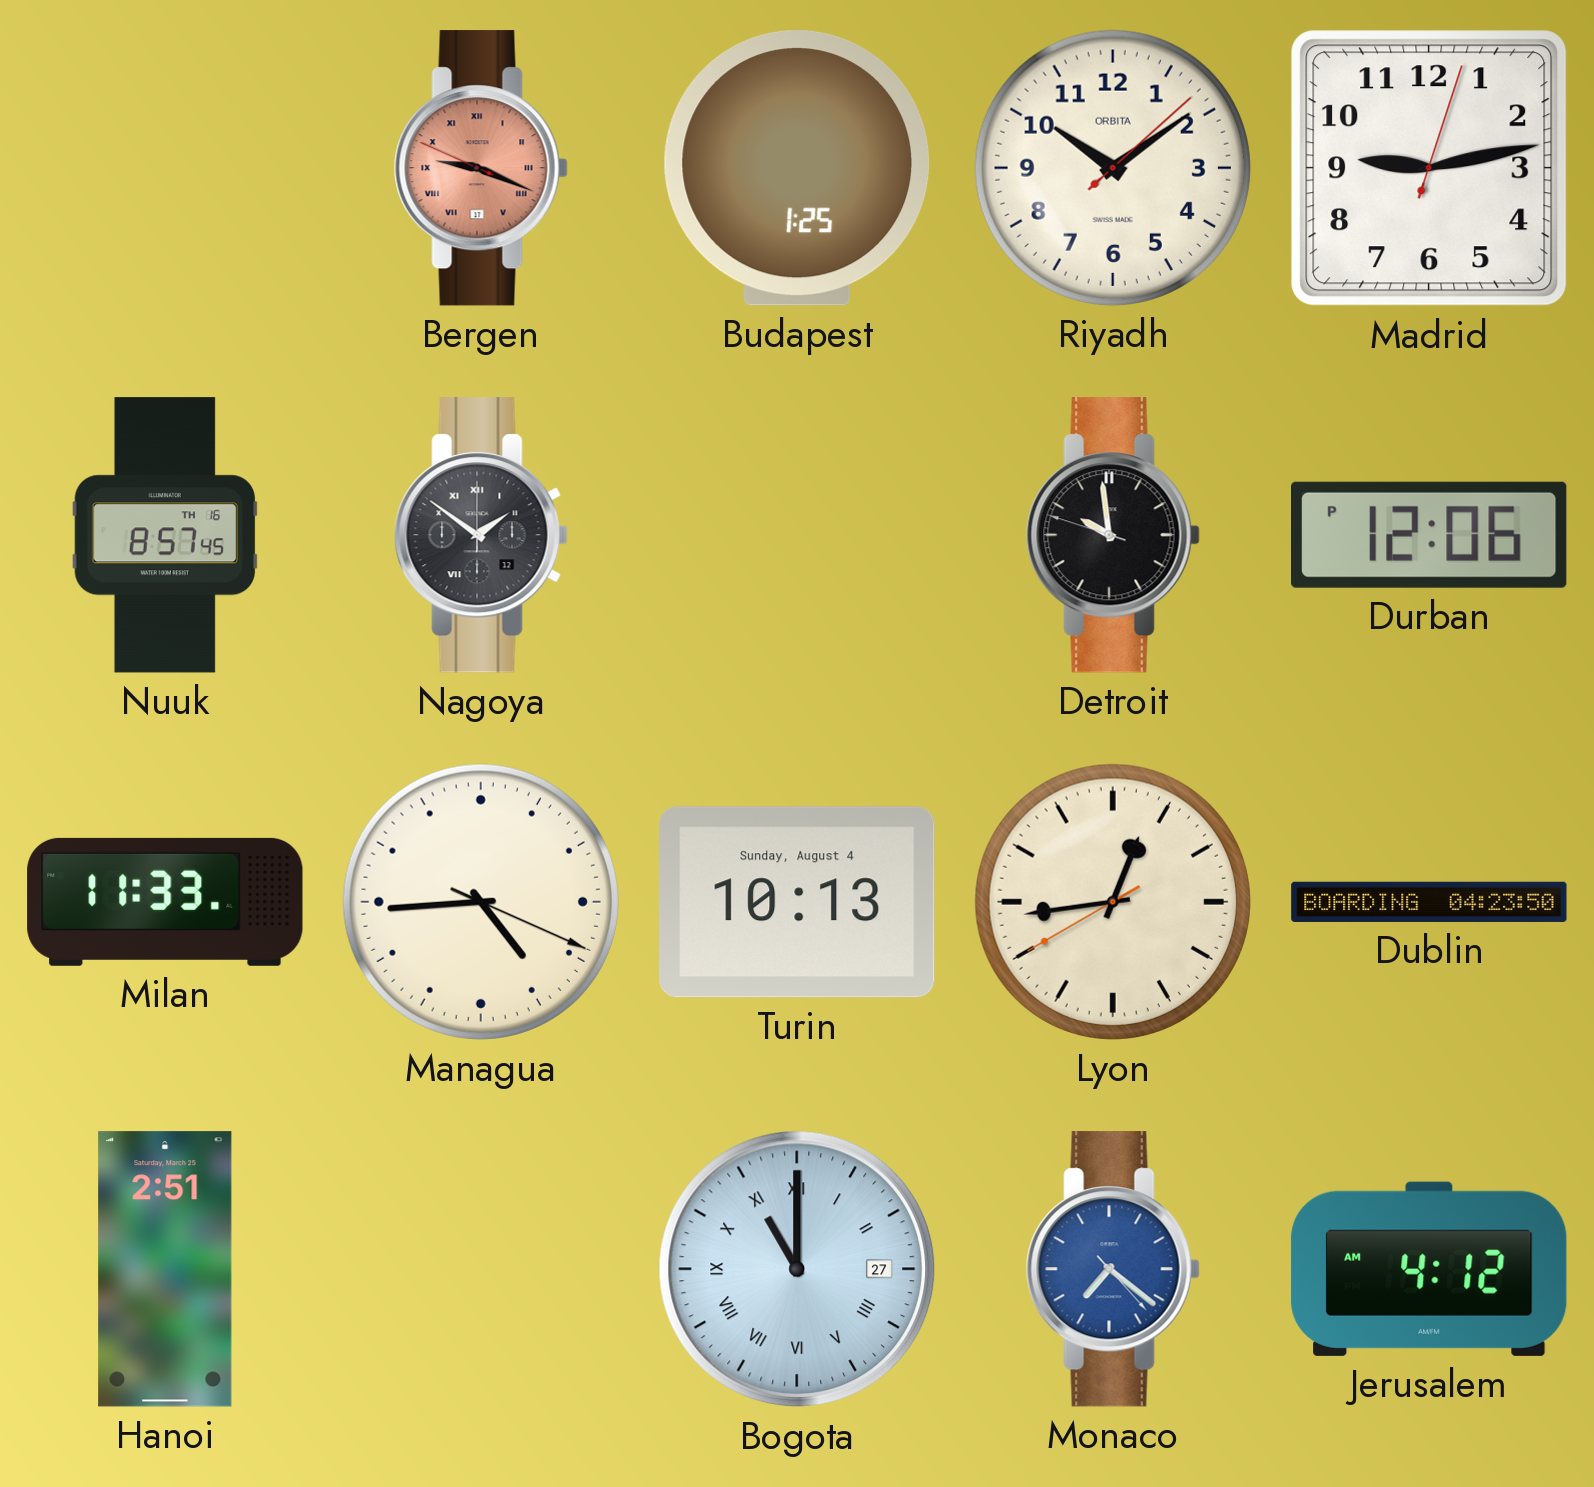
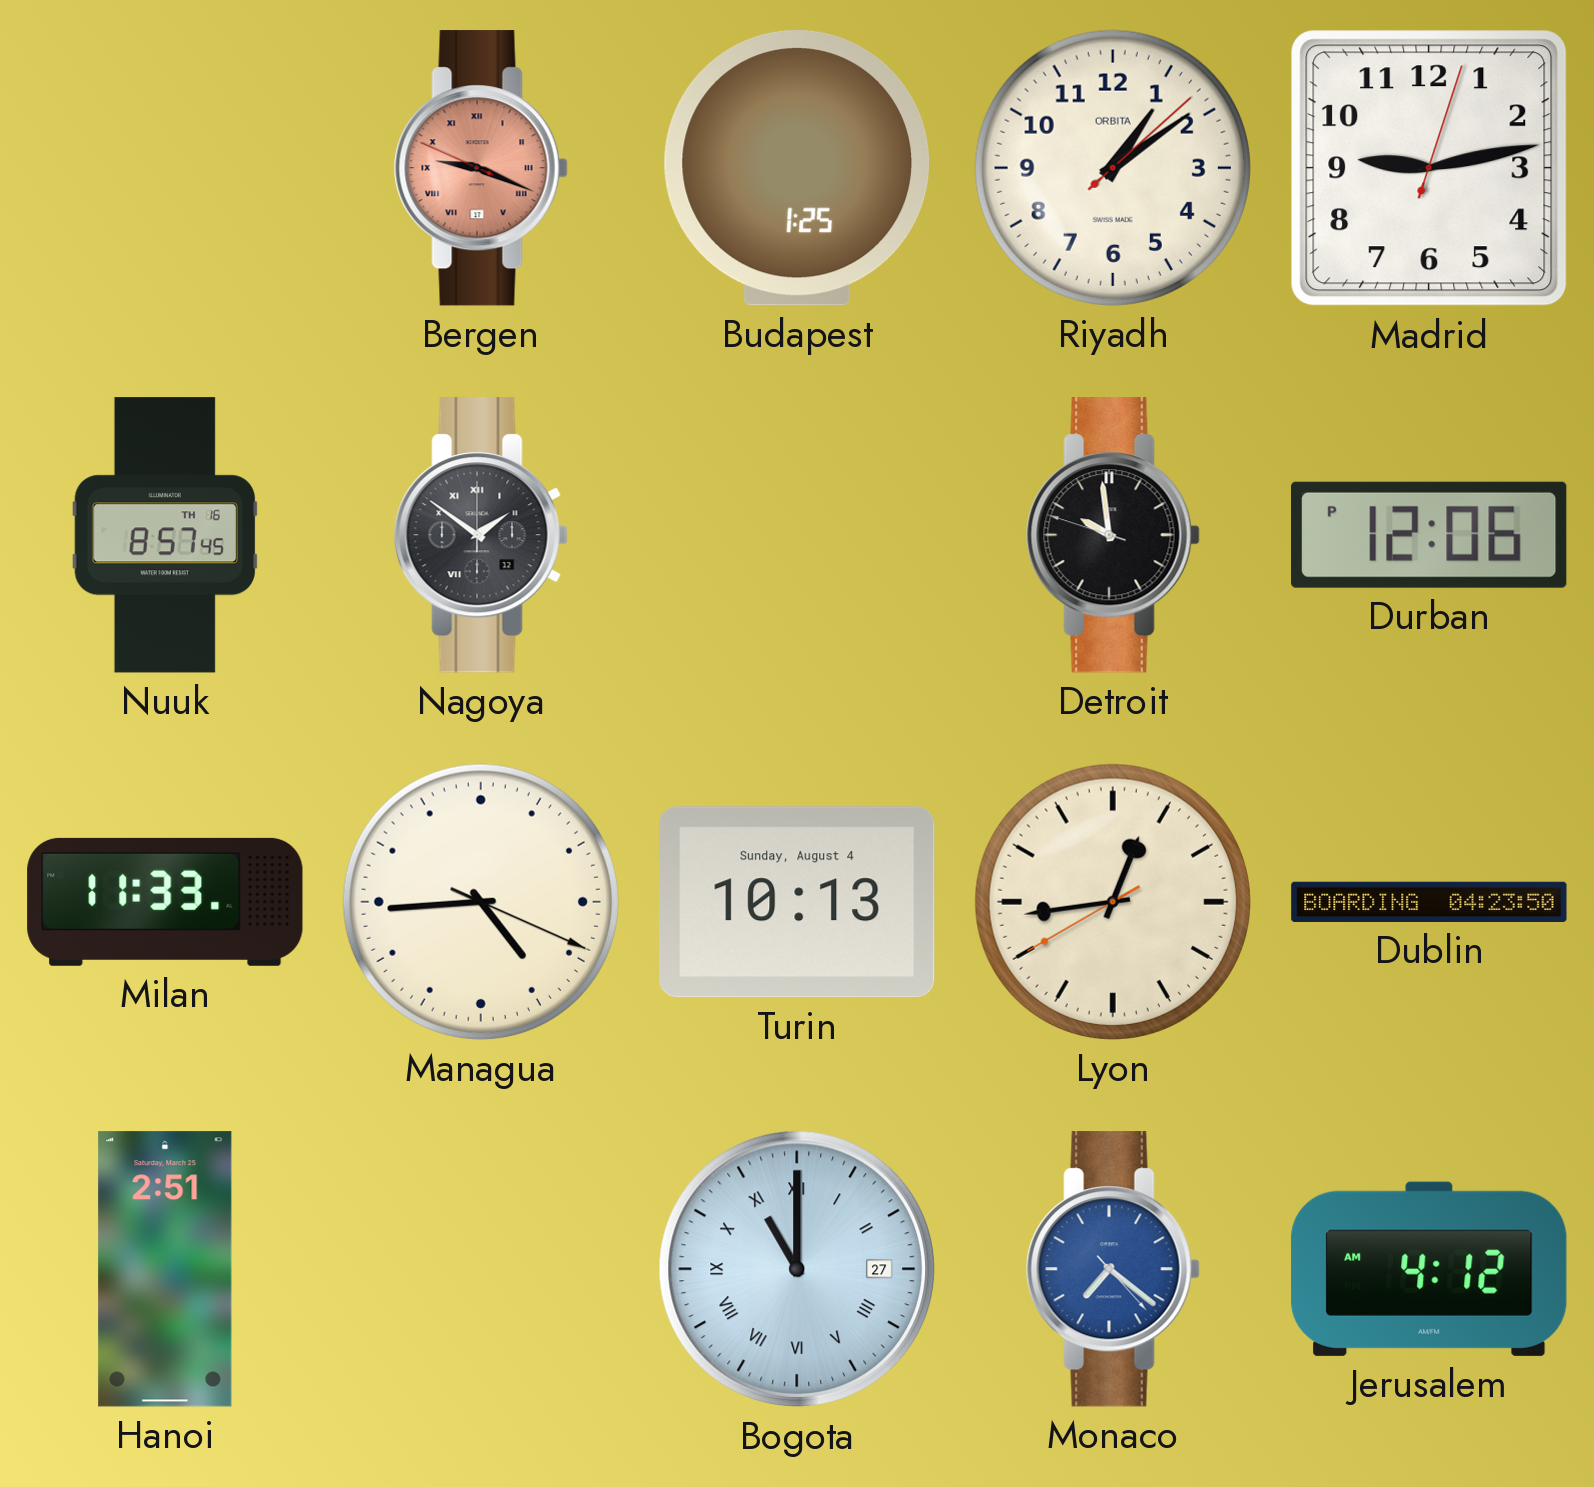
Riyadh: 10:09 -> 1:09
